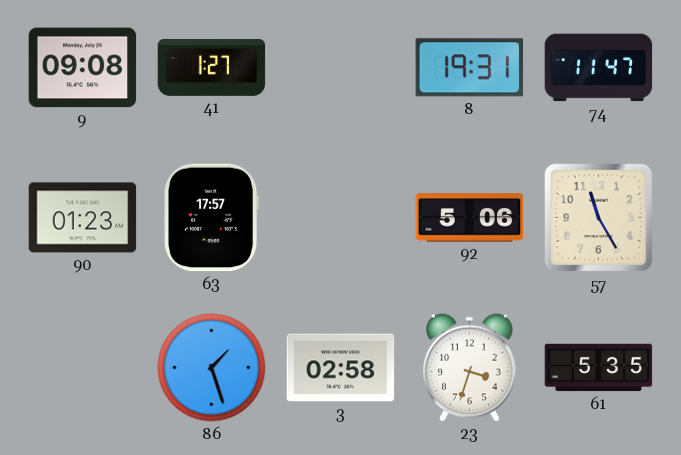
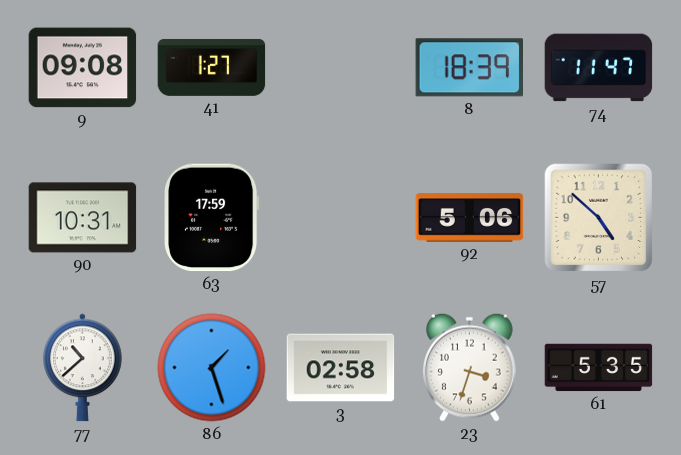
8: 19:31 -> 18:39
90: 01:23 -> 10:31
63: 17:57 -> 17:59
57: 11:25 -> 4:52
77: none -> 10:38
